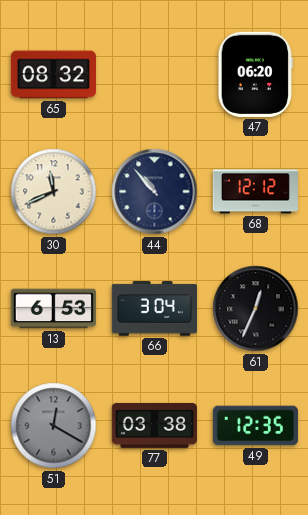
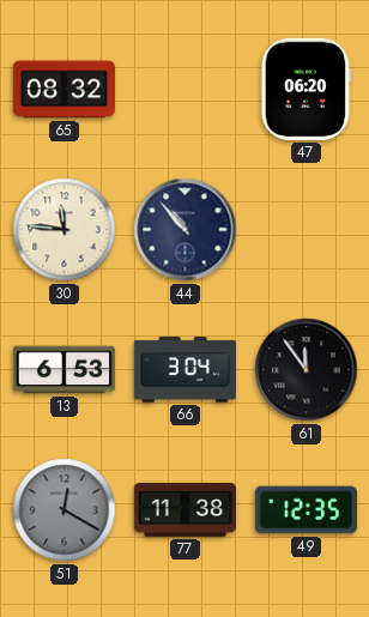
30: 11:41 -> 11:46
68: 12:12 -> none
61: 12:34 -> 11:54
77: 03:38 -> 11:38
